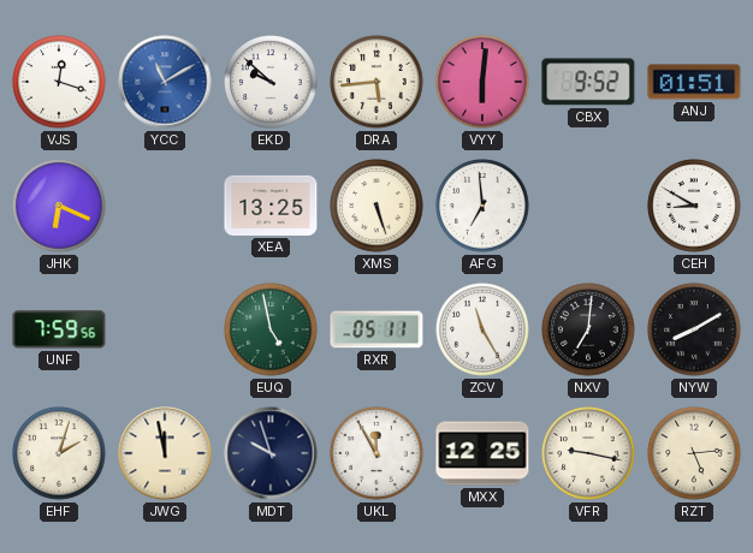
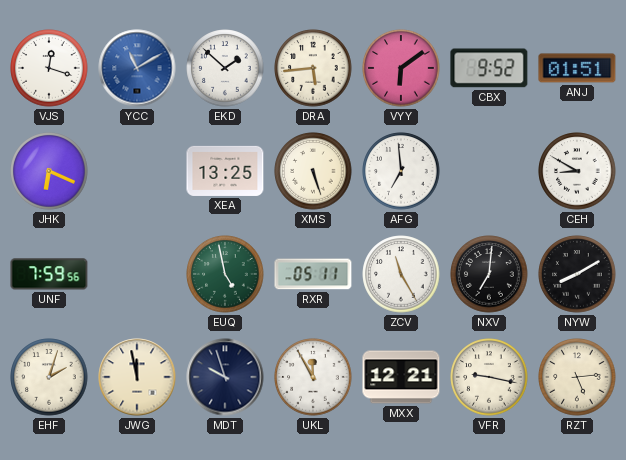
EKD: 9:52 -> 1:52
VYY: 6:01 -> 6:09
MXX: 12:25 -> 12:21
